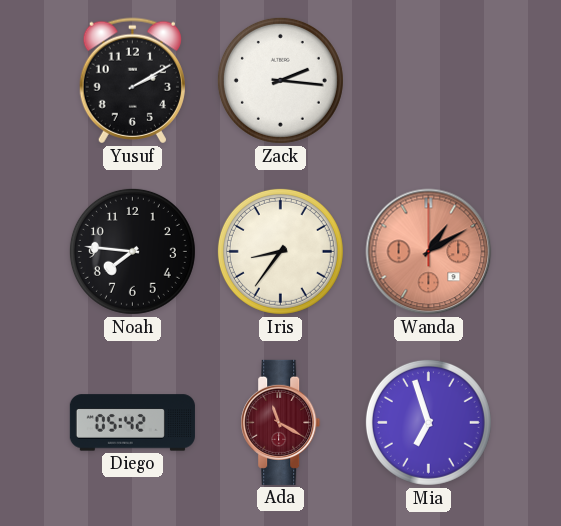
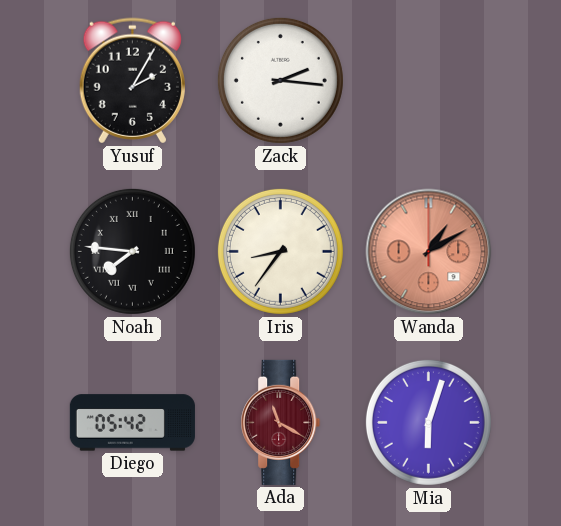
Yusuf: 2:10 -> 2:05
Noah numerals: Arabic -> Roman
Mia: 6:57 -> 6:03
